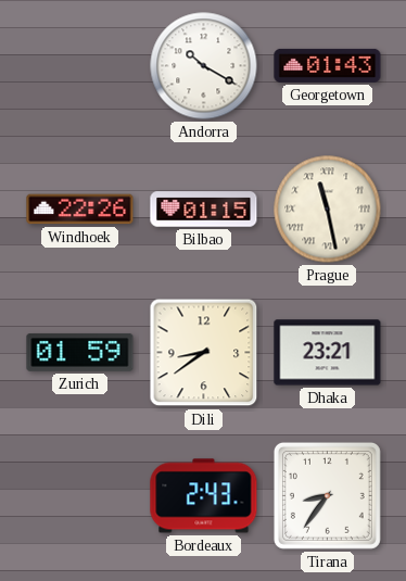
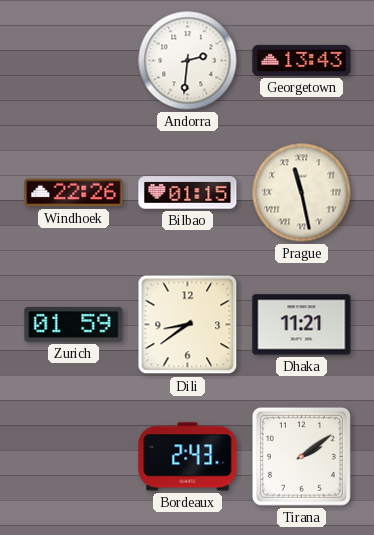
Andorra: 10:20 -> 2:31
Georgetown: 01:43 -> 13:43
Dhaka: 23:21 -> 11:21
Tirana: 8:36 -> 2:09
